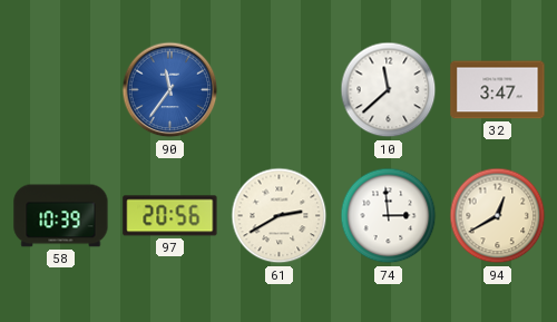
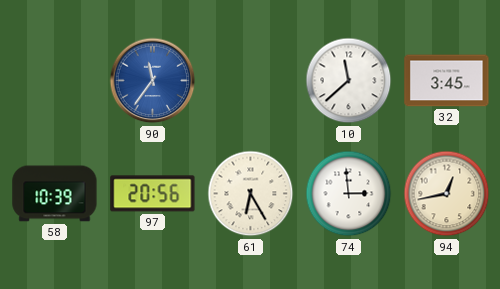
32: 3:47 -> 3:45
61: 2:40 -> 6:25
94: 12:40 -> 12:43
